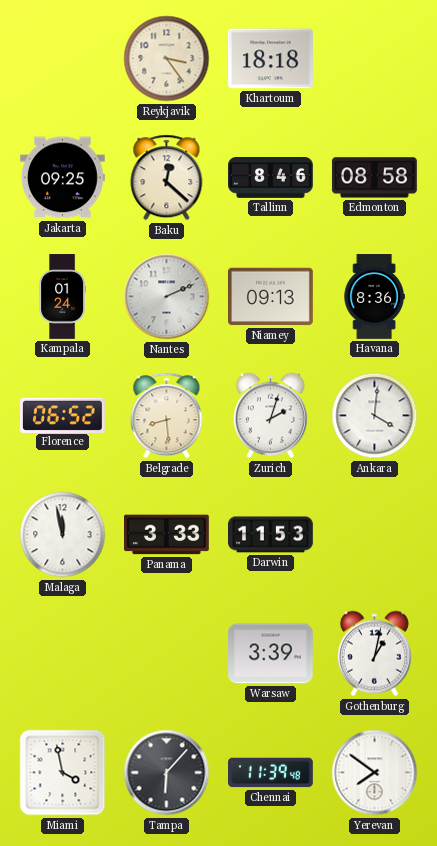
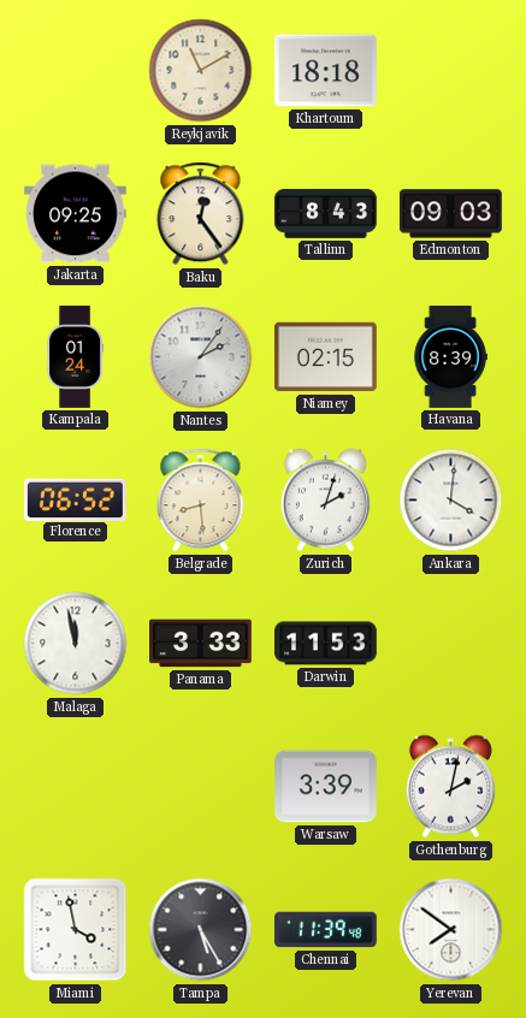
Reykjavik: 3:24 -> 11:10
Baku: 12:22 -> 12:24
Tallinn: 8:46 -> 8:43
Edmonton: 08:58 -> 09:03
Nantes: 2:11 -> 2:06
Niamey: 09:13 -> 02:15
Havana: 8:36 -> 8:39
Gothenburg: 1:02 -> 2:02
Tampa: 6:07 -> 5:25
